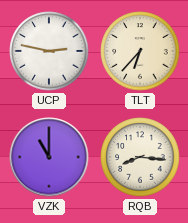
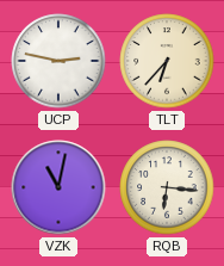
VZK: 11:00 -> 11:02
RQB: 8:16 -> 6:16
